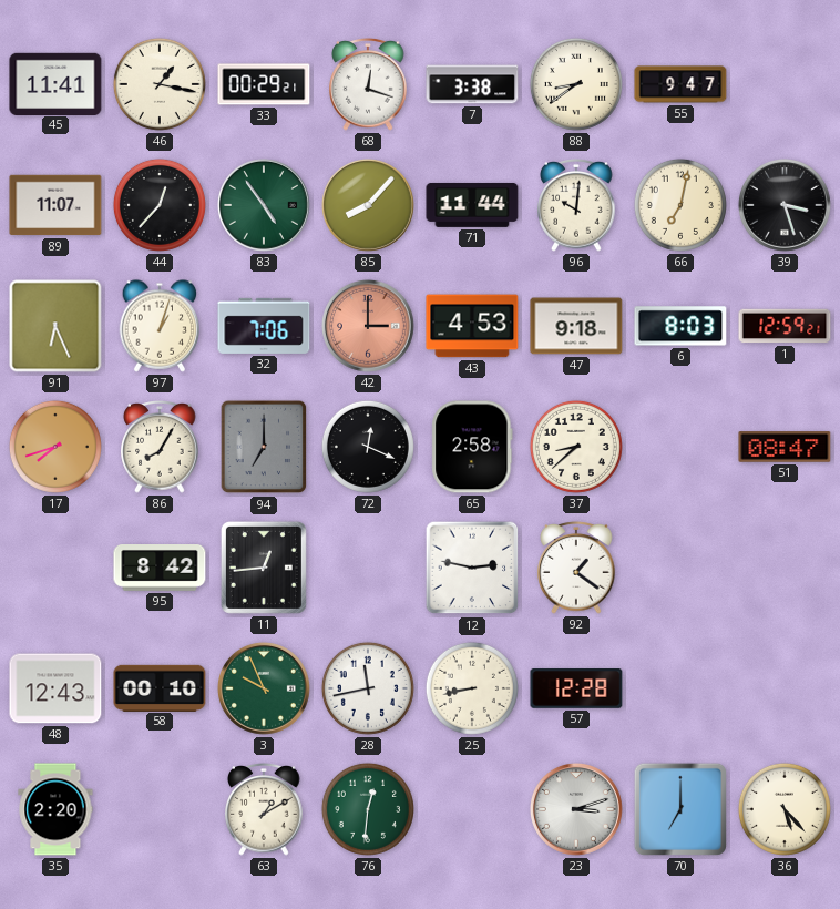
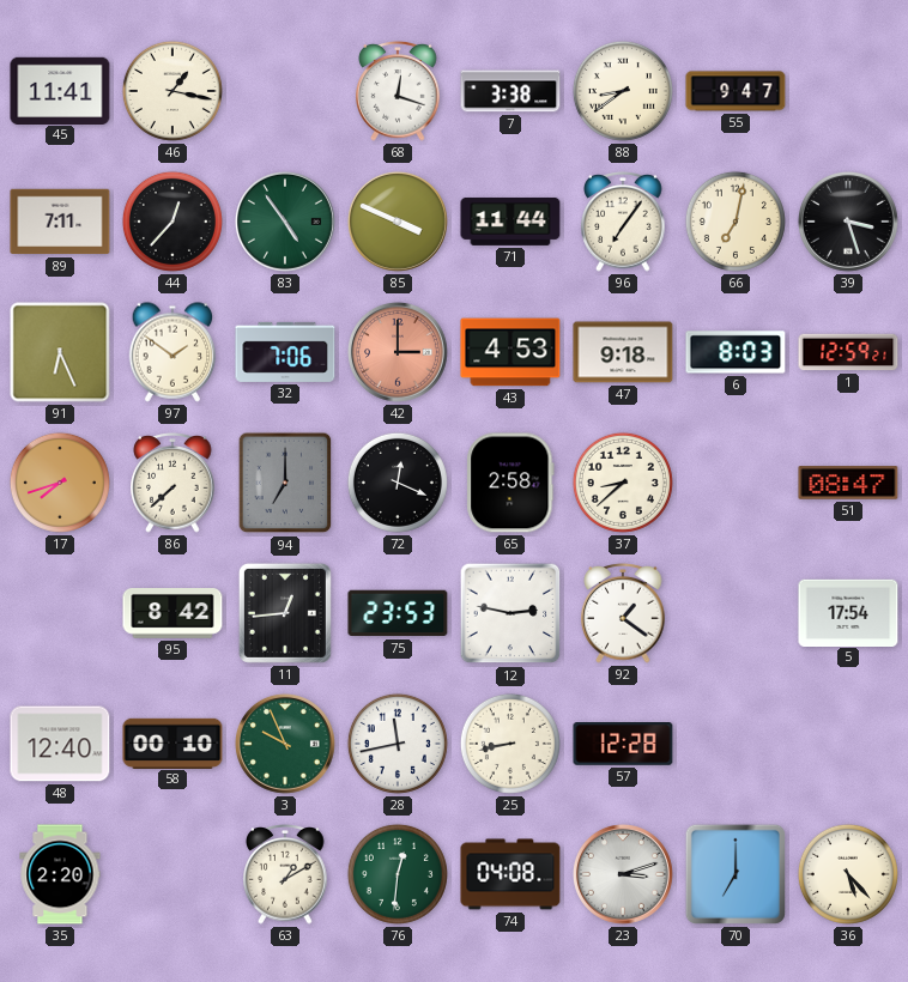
33: 00:29 -> none
89: 11:07 -> 7:11
85: 8:07 -> 3:49
96: 10:01 -> 7:06
97: 1:03 -> 1:51
86: 8:05 -> 7:38
75: none -> 23:53
5: none -> 17:54
48: 12:43 -> 12:40
74: none -> 04:08
